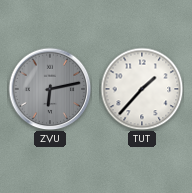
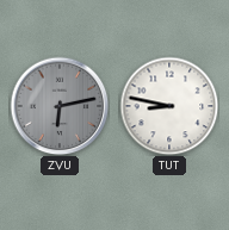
TUT: 1:37 -> 8:47
